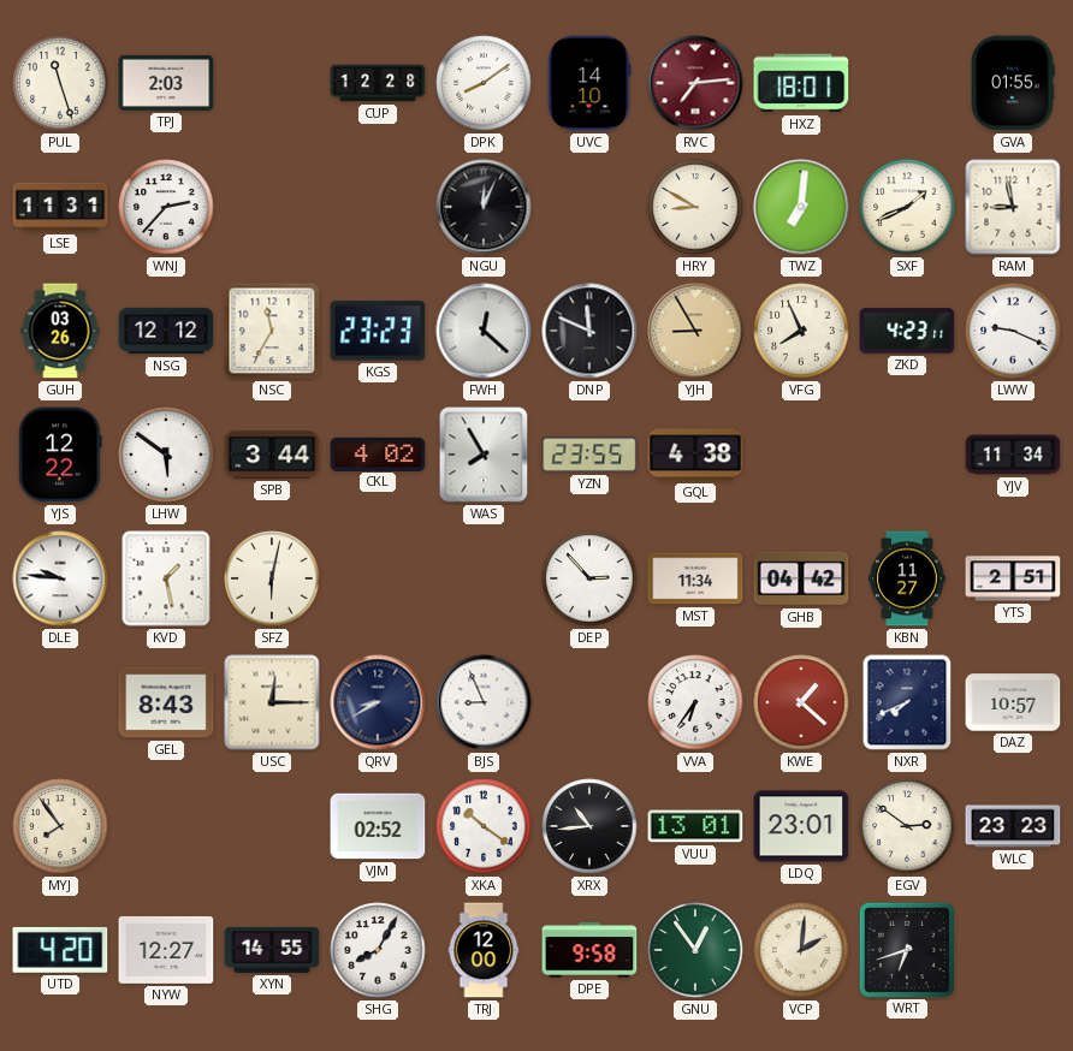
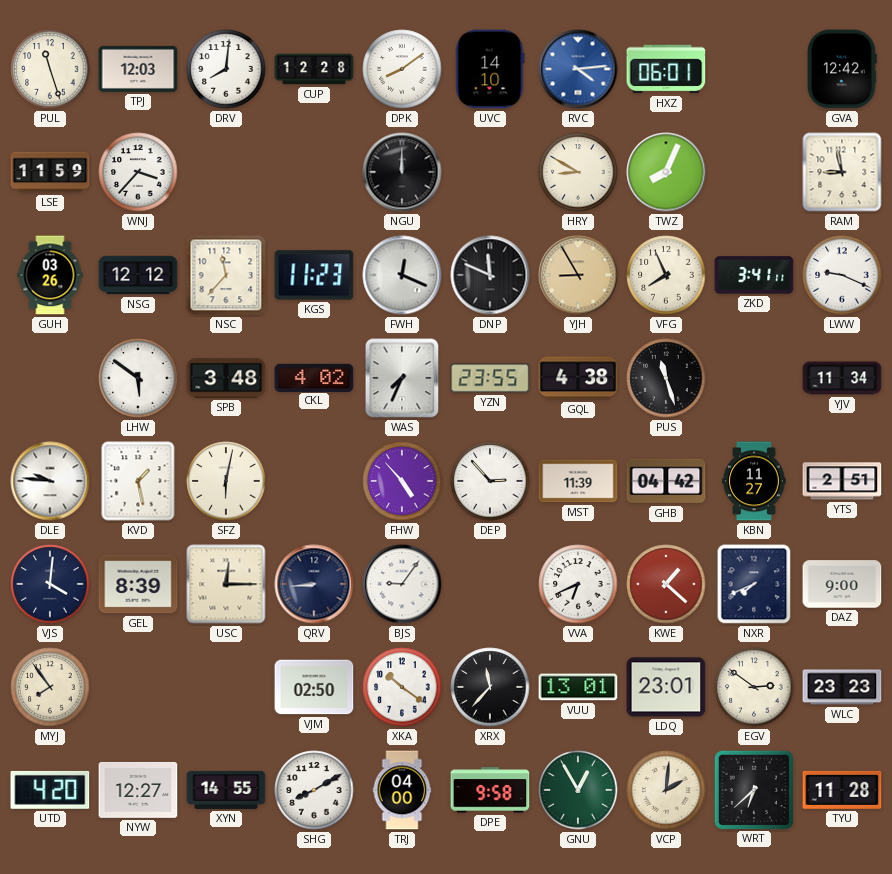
TPJ: 2:03 -> 12:03
DRV: none -> 8:01
RVC: 7:14 -> 4:14
RVC dial: burgundy -> blue
HXZ: 18:01 -> 06:01
GVA: 01:55 -> 12:42
LSE: 11:31 -> 11:59
WNJ: 2:37 -> 3:37
NGU: 12:04 -> 12:00
TWZ: 7:01 -> 8:04
SXF: 1:41 -> none
NSC: 11:35 -> 11:37
KGS: 23:23 -> 11:23
FWH: 12:22 -> 12:19
ZKD: 4:23 -> 3:41
YJS: 12:22 -> none
SPB: 3:44 -> 3:48
WAS: 7:55 -> 7:34
PUS: none -> 11:27
FHW: none -> 4:53
MST: 11:34 -> 11:39
VJS: none -> 4:01
GEL: 8:43 -> 8:39
QRV: 8:40 -> 8:44
BJS: 8:56 -> 9:06
VVA: 6:36 -> 6:41
DAZ: 10:57 -> 9:00
VJM: 02:52 -> 02:50
XRX: 10:44 -> 11:37
SHG: 8:05 -> 8:10
TRJ: 12:00 -> 04:00
GNU: 12:54 -> 12:55
WRT: 6:42 -> 6:38
TYU: none -> 11:28
